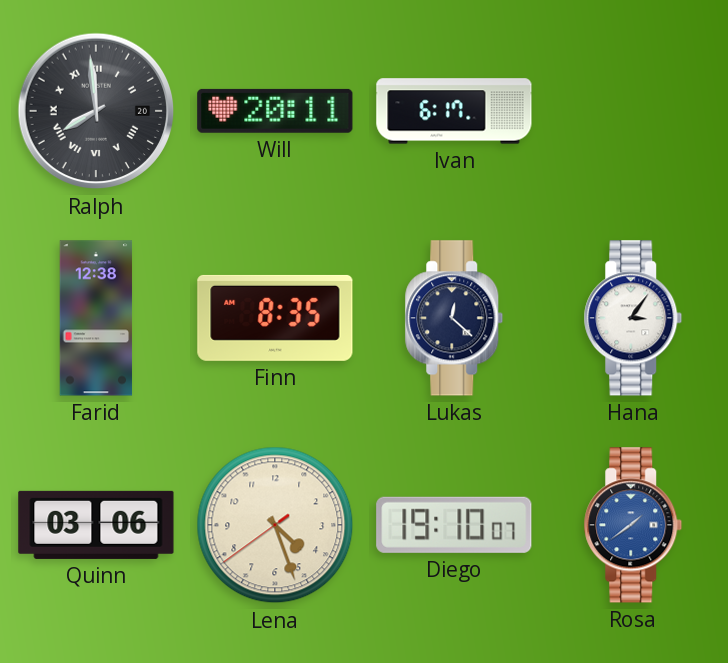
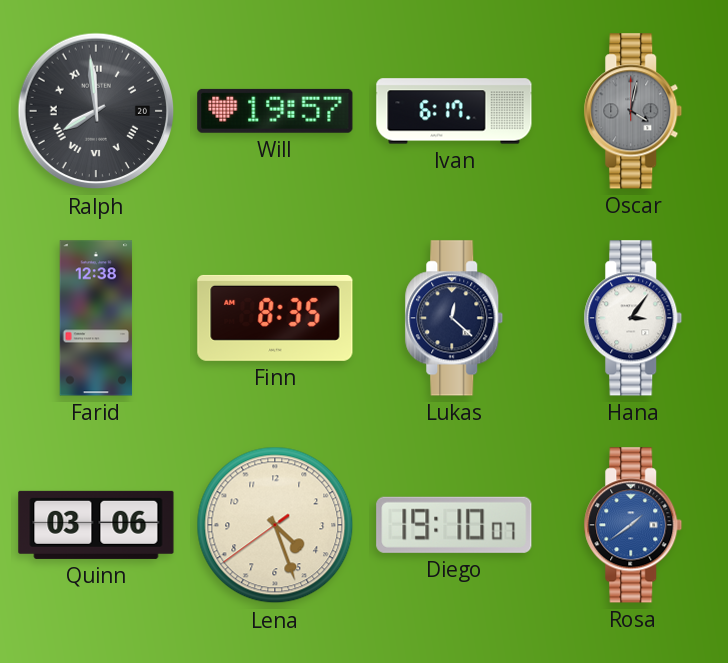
Will: 20:11 -> 19:57
Oscar: none -> 4:02
